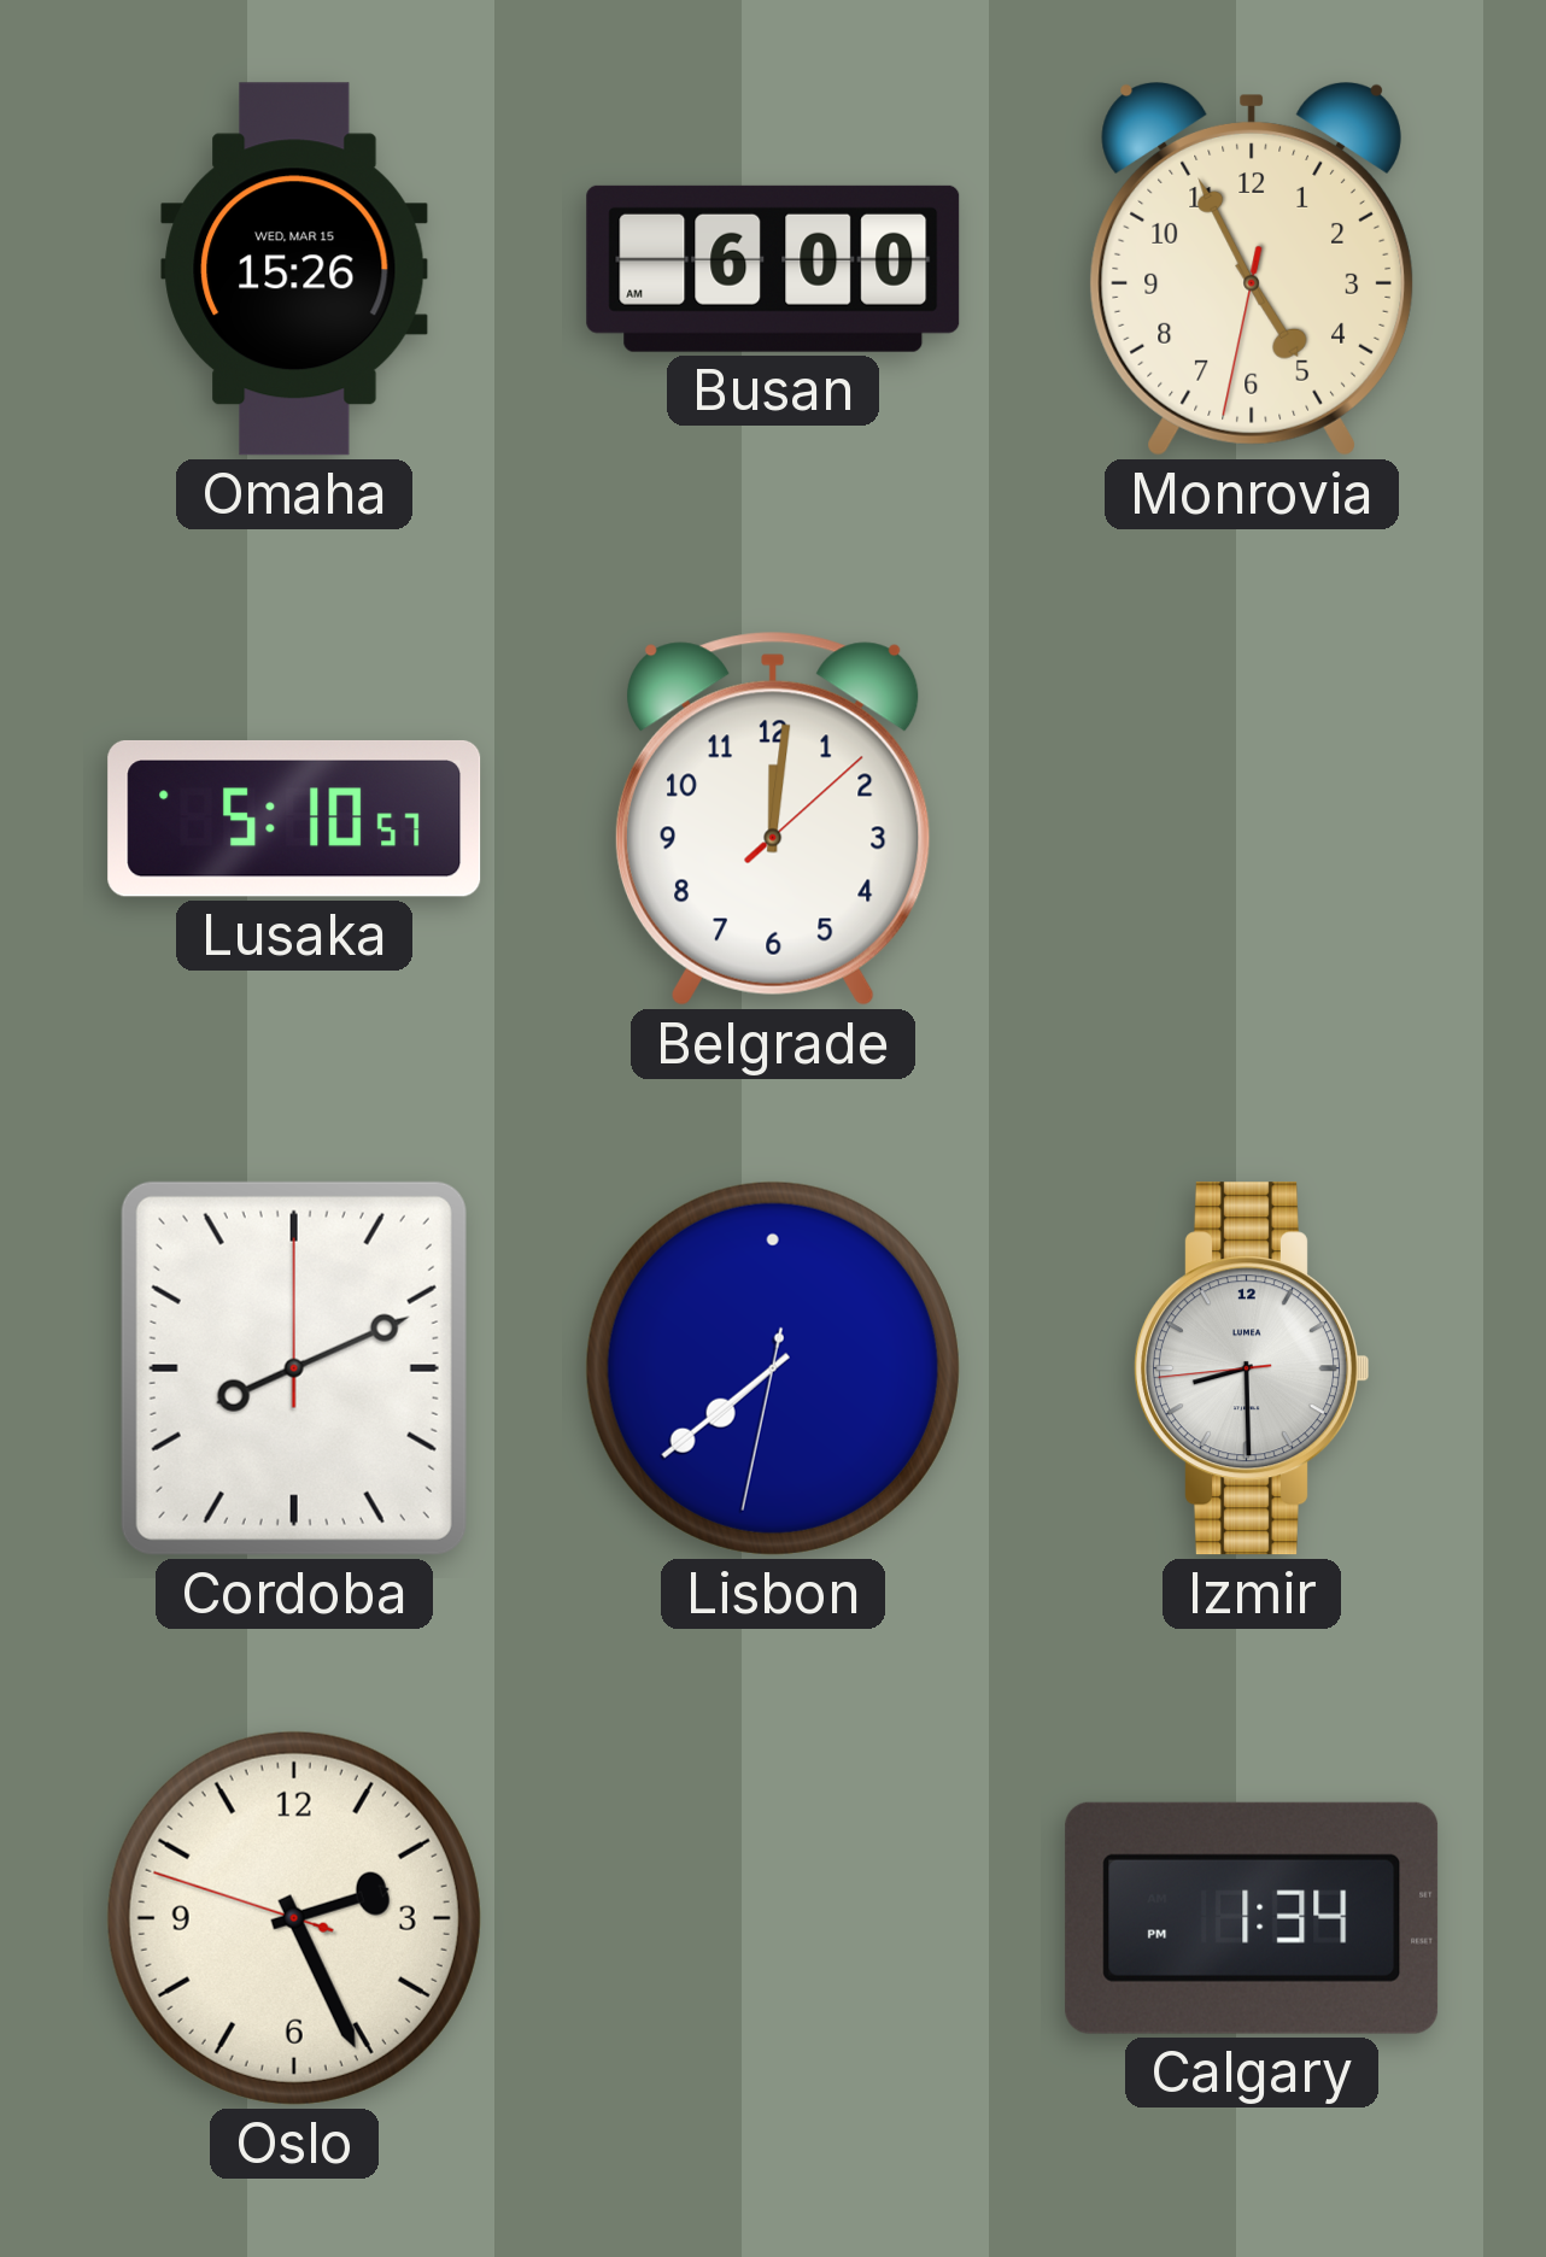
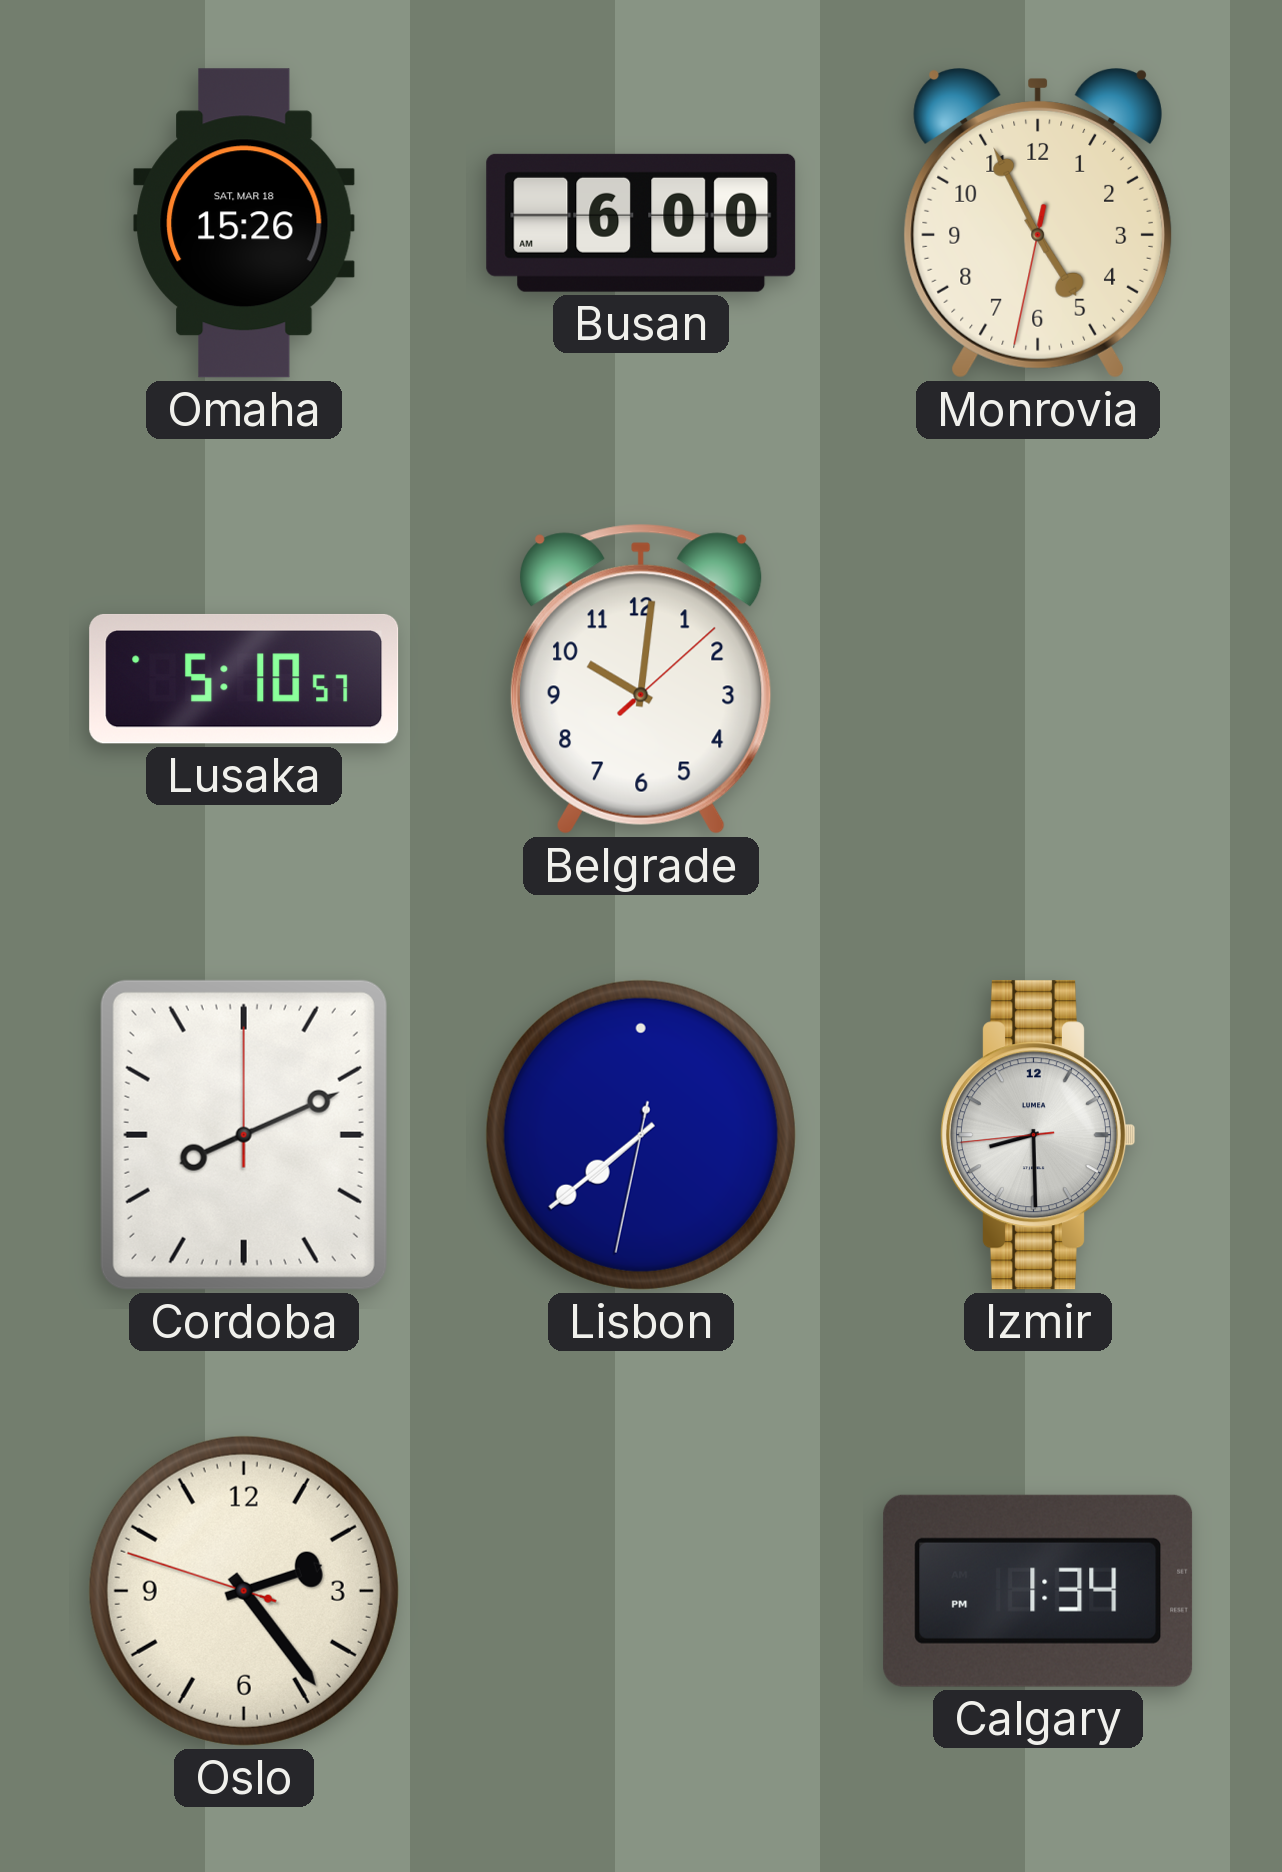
Omaha date: WED, MAR 15 -> SAT, MAR 18
Belgrade: 12:01 -> 10:01
Oslo: 2:25 -> 2:23
